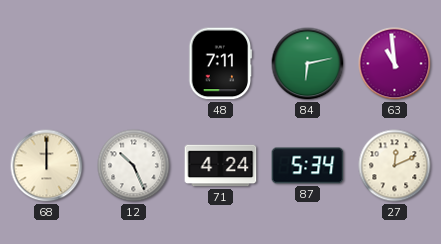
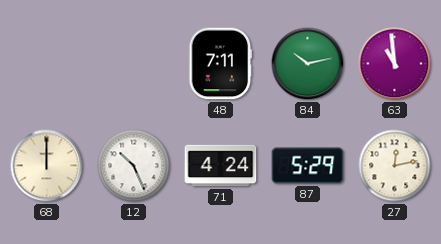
84: 6:13 -> 10:13
87: 5:34 -> 5:29
27: 12:11 -> 12:13
